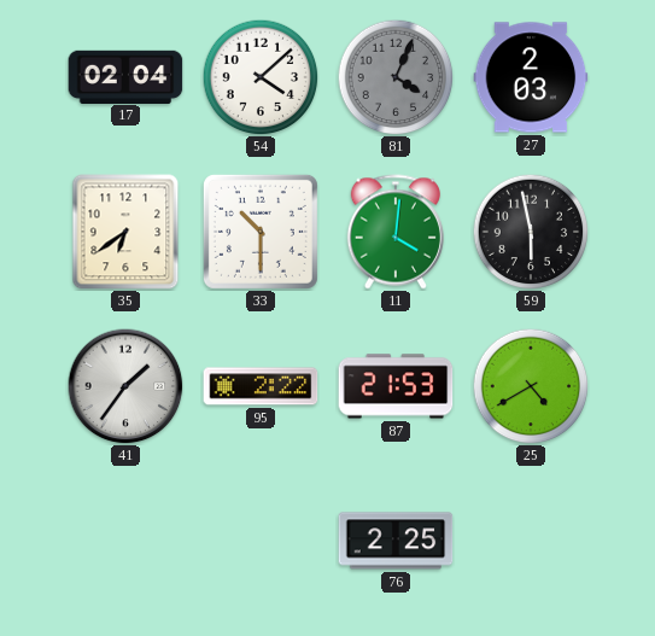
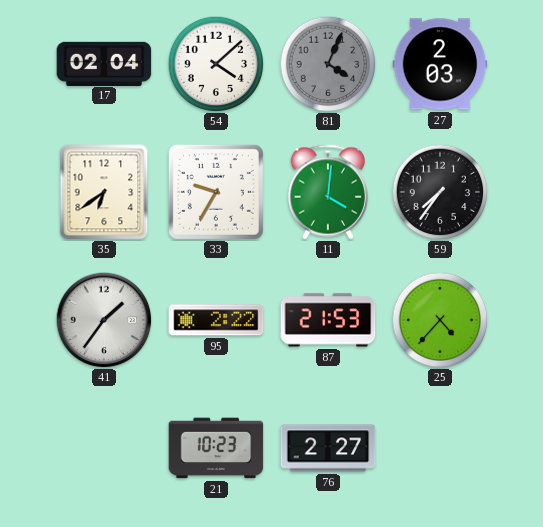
33: 10:30 -> 9:35
59: 5:58 -> 7:36
25: 4:40 -> 4:37
21: none -> 10:23
76: 2:25 -> 2:27
